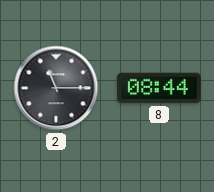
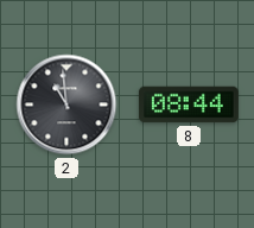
2: 11:15 -> 10:59
